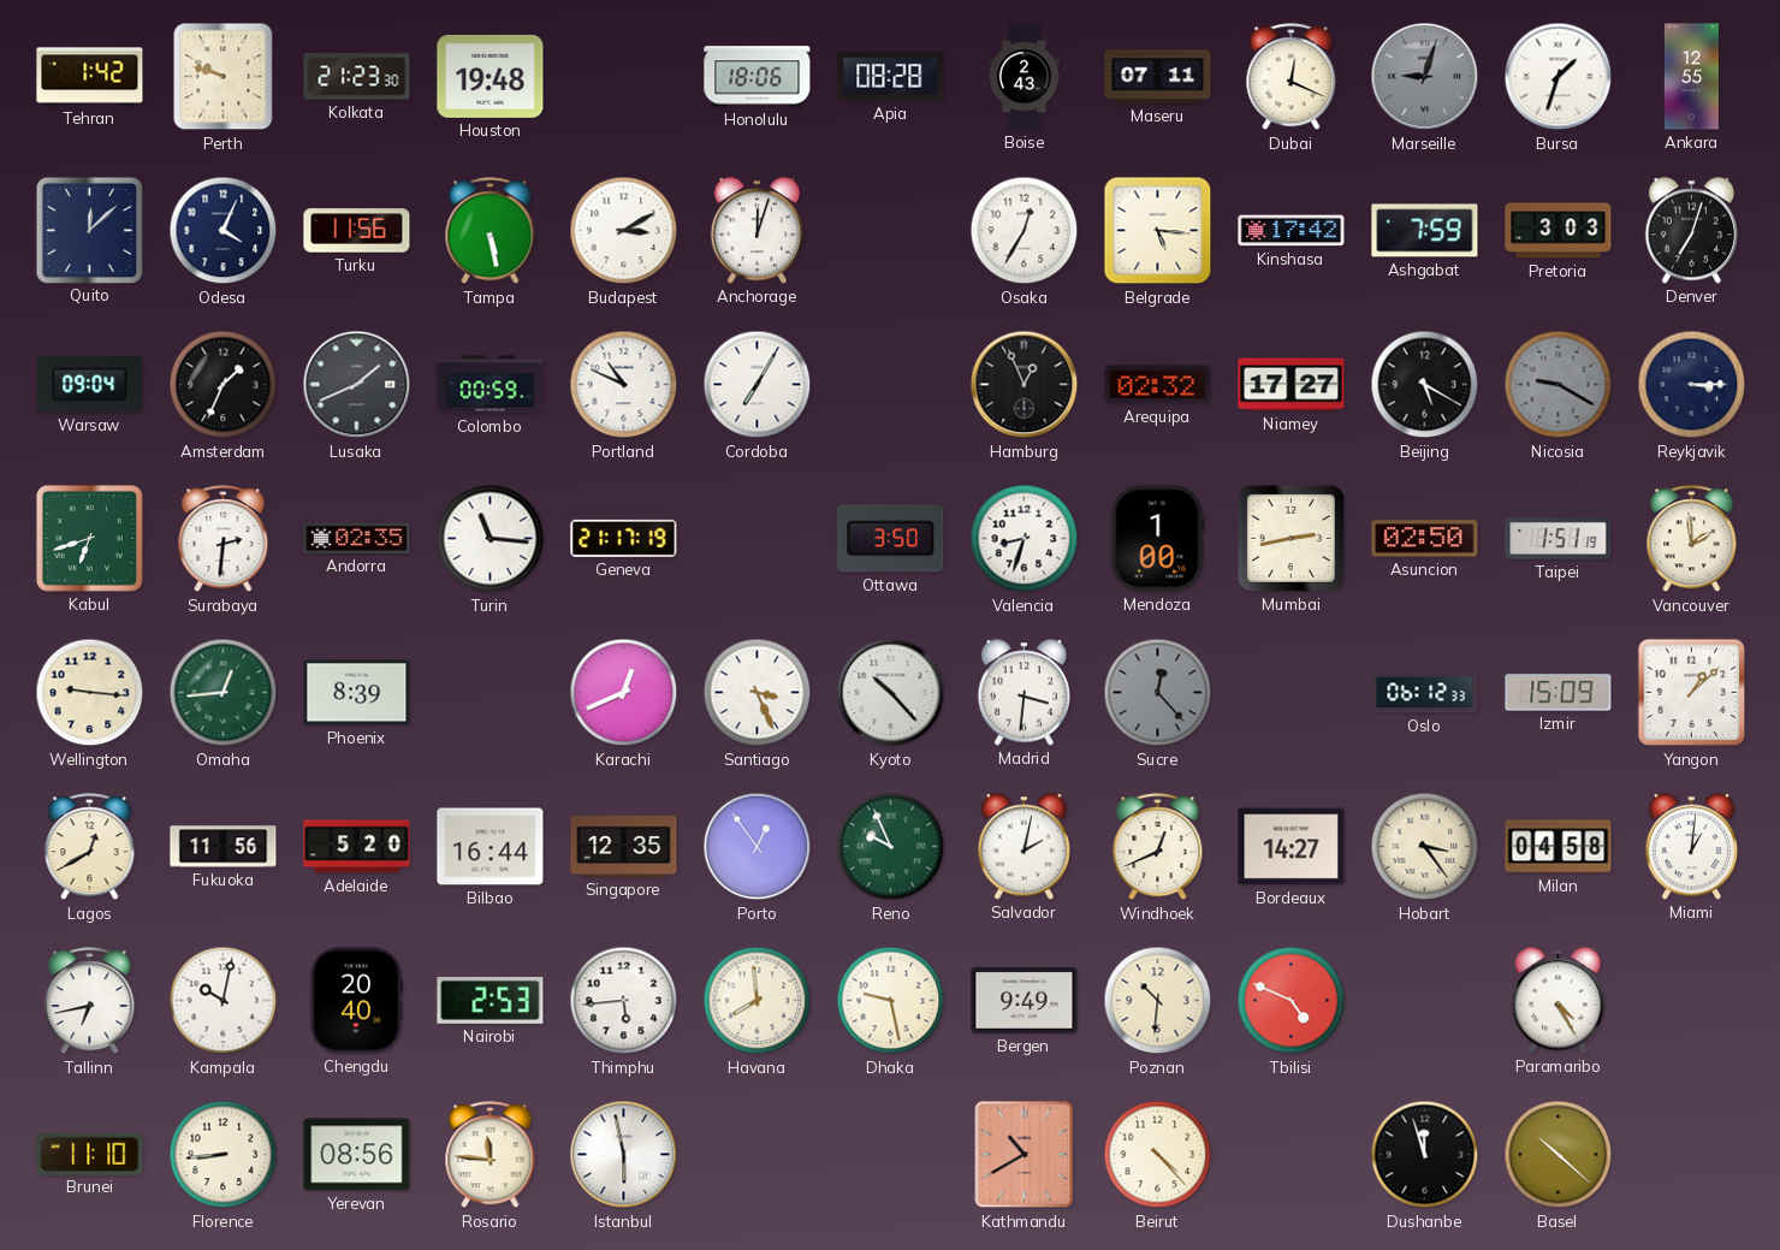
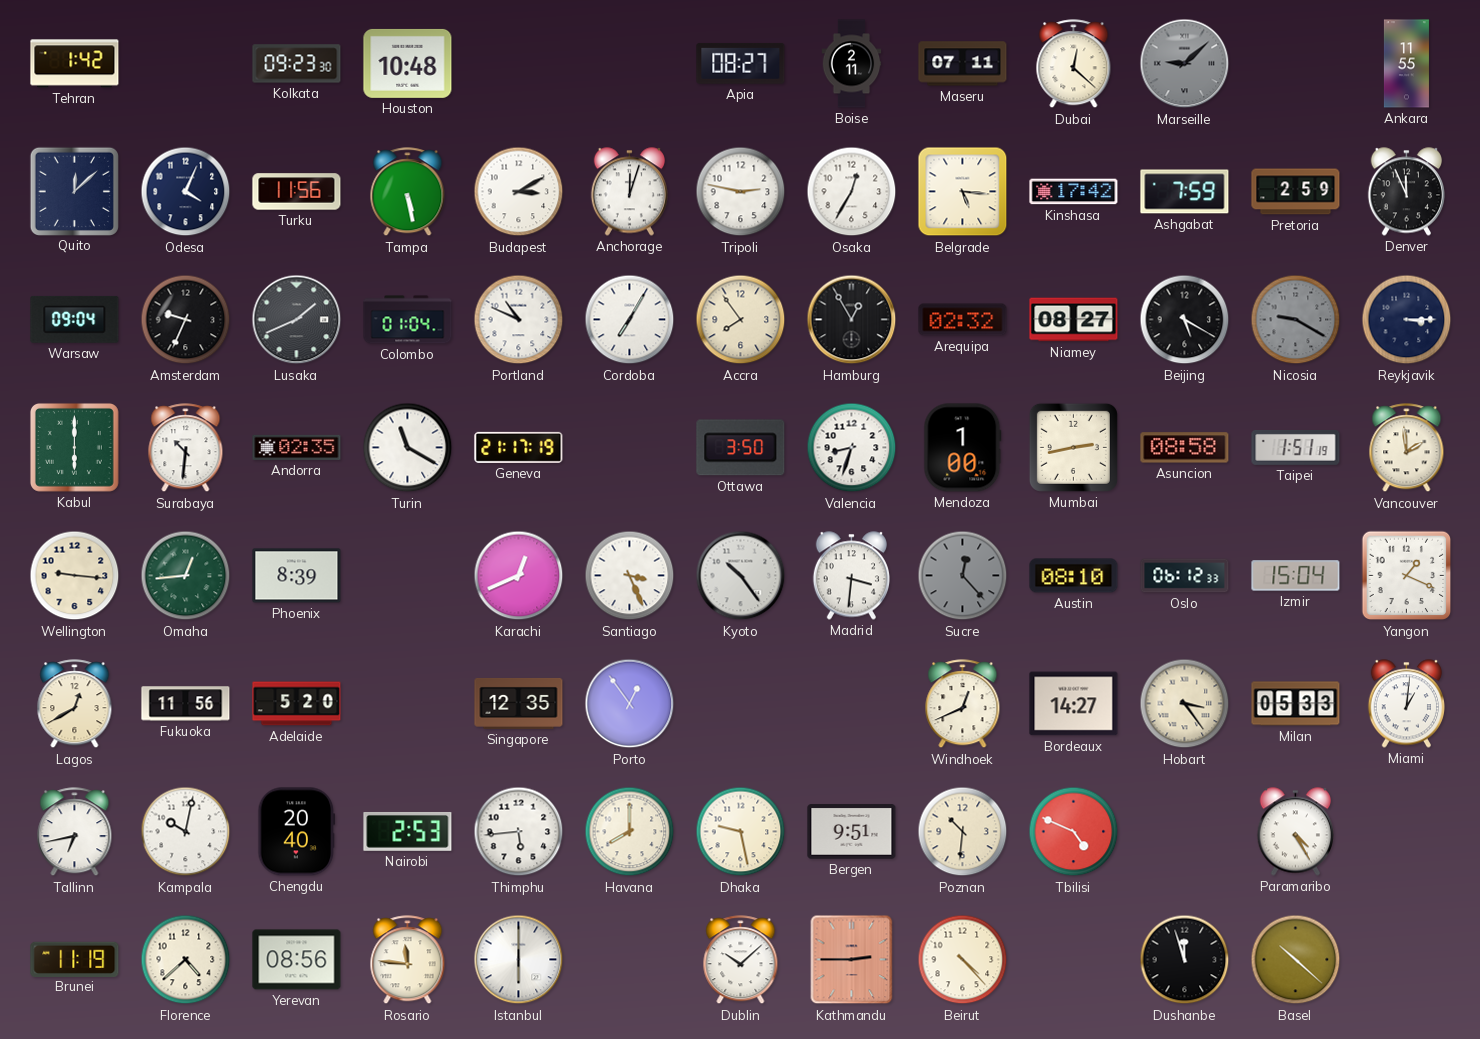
Perth: 9:48 -> none
Kolkata: 21:23 -> 09:23
Houston: 19:48 -> 10:48
Honolulu: 18:06 -> none
Apia: 08:28 -> 08:27
Boise: 2:43 -> 2:11
Dubai: 12:19 -> 12:22
Marseille: 9:03 -> 9:08
Bursa: 1:33 -> none
Ankara: 12:55 -> 11:55
Tripoli: none -> 2:47
Pretoria: 3:03 -> 2:59
Denver: 7:03 -> 11:56
Amsterdam: 1:34 -> 9:34
Colombo: 00:59 -> 01:04
Accra: none -> 7:54
Hamburg: 12:56 -> 12:55
Niamey: 17:27 -> 08:27
Kabul: 6:42 -> 6:00
Surabaya: 2:31 -> 10:31
Turin: 11:16 -> 11:20
Asuncion: 02:50 -> 08:58
Kyoto: 10:23 -> 10:24
Austin: none -> 08:10
Izmir: 15:09 -> 15:04
Yangon: 1:08 -> 1:19
Bilbao: 16:44 -> none
Reno: 9:56 -> none
Salvador: 2:02 -> none
Milan: 04:58 -> 05:33
Havana: 7:59 -> 8:00
Bergen: 9:49 -> 9:51
Brunei: 11:10 -> 11:19
Florence: 8:44 -> 4:38
Istanbul: 5:58 -> 6:00
Dublin: none -> 10:08
Kathmandu: 10:40 -> 2:45
